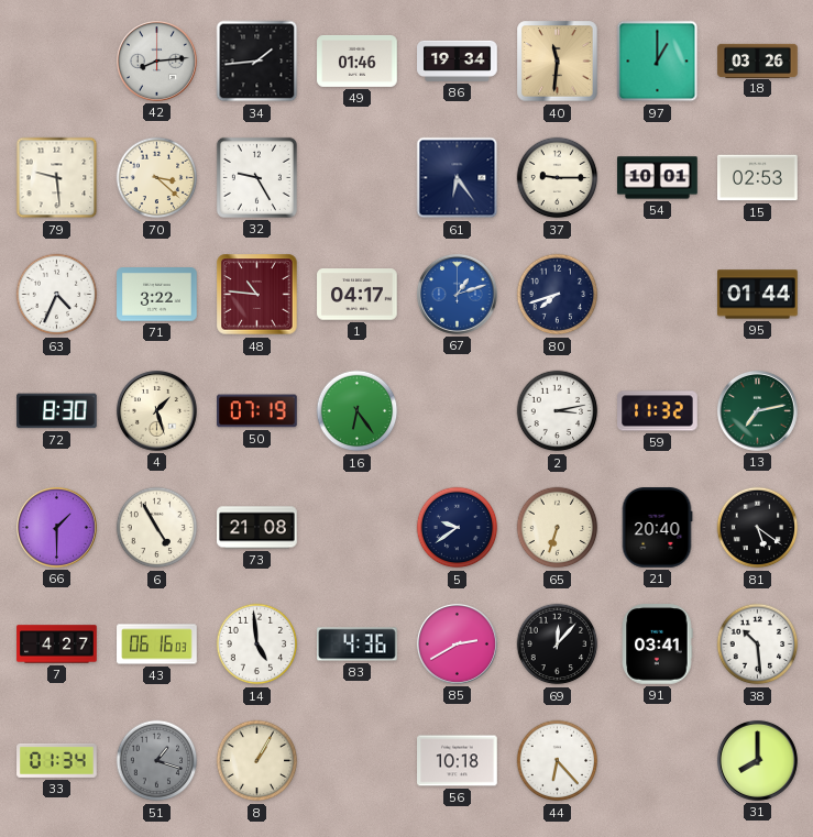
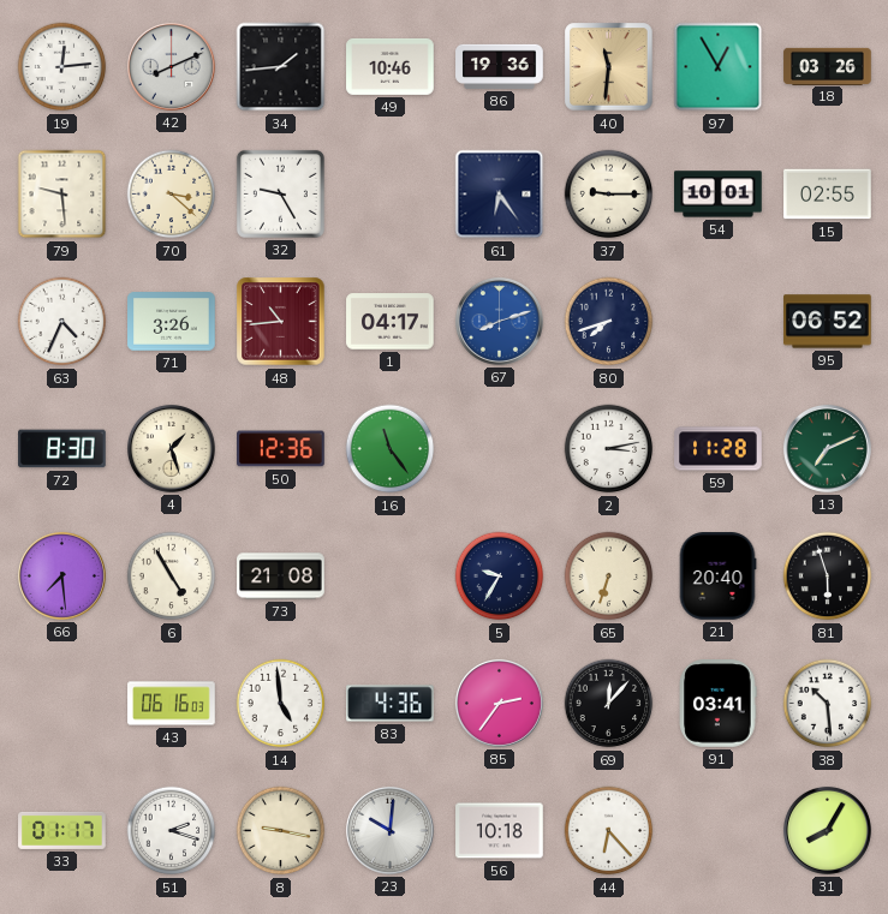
19: none -> 12:14
42: 8:14 -> 8:11
49: 01:46 -> 10:46
86: 19:34 -> 19:36
97: 1:00 -> 12:55
15: 02:53 -> 02:55
71: 3:22 -> 3:26
48: 10:46 -> 10:44
67: 1:12 -> 8:12
95: 01:44 -> 06:52
50: 07:19 -> 12:36
16: 6:24 -> 11:24
59: 11:32 -> 11:28
13: 7:13 -> 7:11
66: 1:30 -> 7:29
5: 9:39 -> 9:35
81: 5:21 -> 5:57
7: 4:27 -> none
85: 2:40 -> 2:36
33: 01:34 -> 01:17
51: 1:18 -> 2:18
51 dial: grey -> white
8: 1:05 -> 9:17
23: none -> 10:01
31: 8:00 -> 8:05
